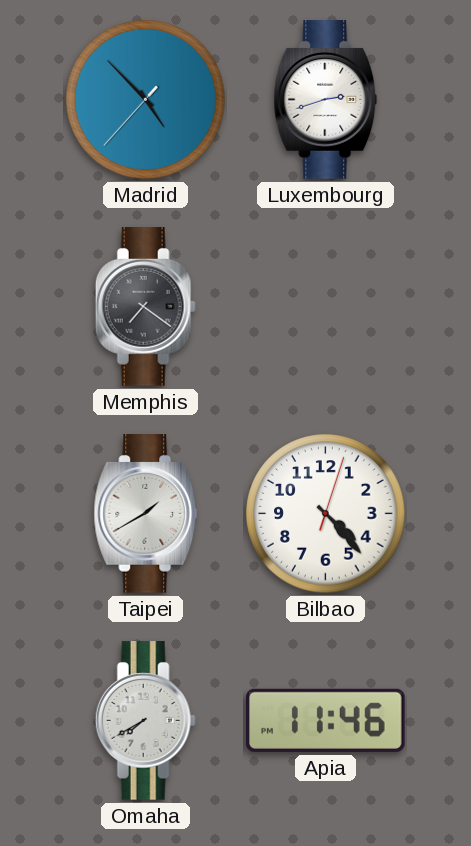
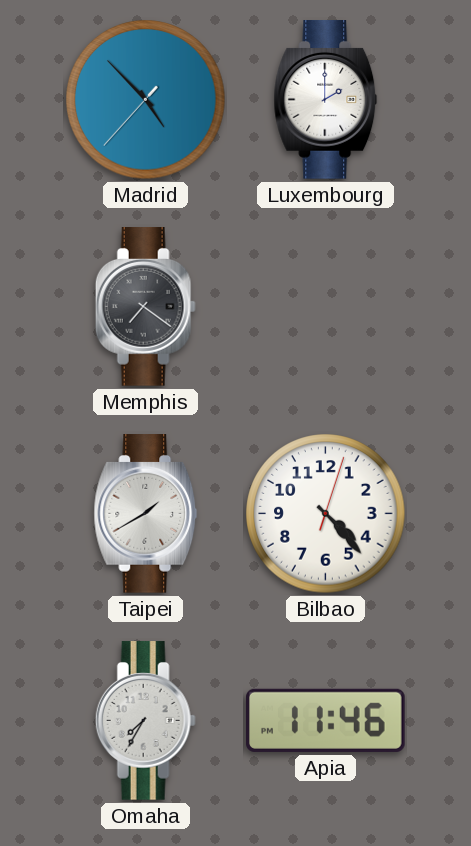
Luxembourg: 2:42 -> 2:00
Omaha: 7:40 -> 7:35
